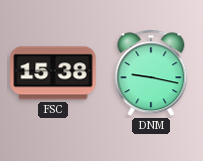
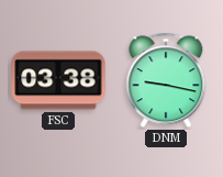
FSC: 15:38 -> 03:38
